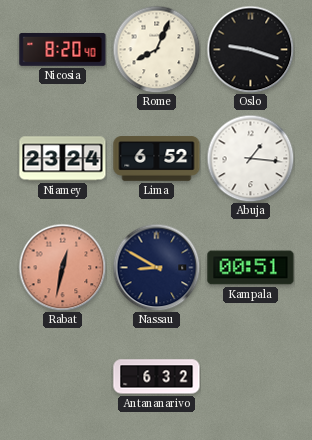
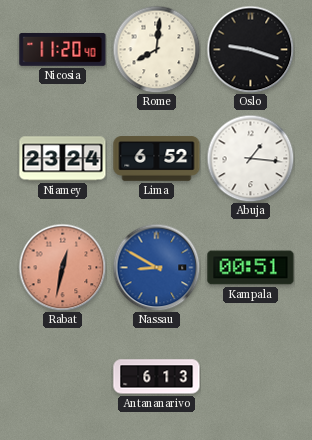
Nicosia: 8:20 -> 11:20
Rome: 8:04 -> 8:01
Nassau dial: navy -> blue
Antananarivo: 6:32 -> 6:13
